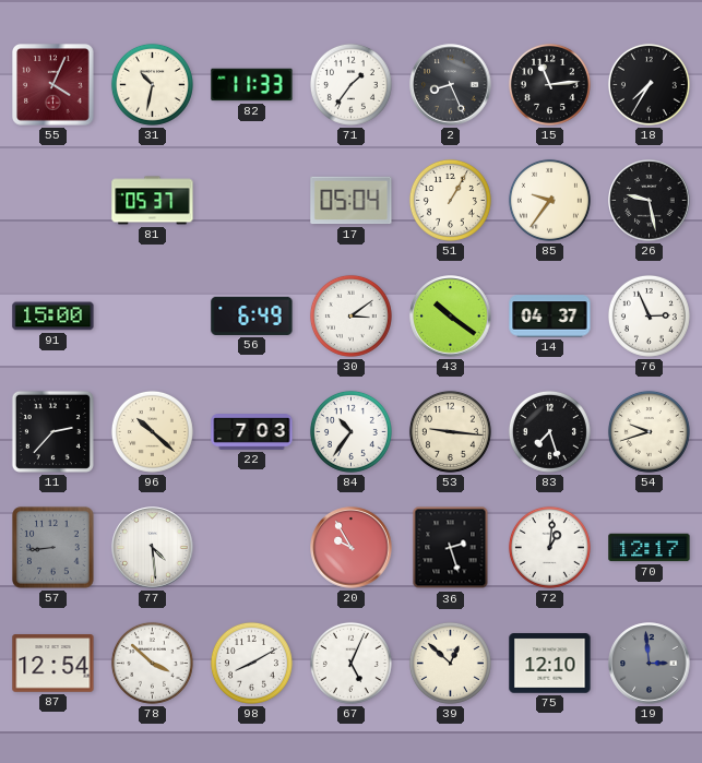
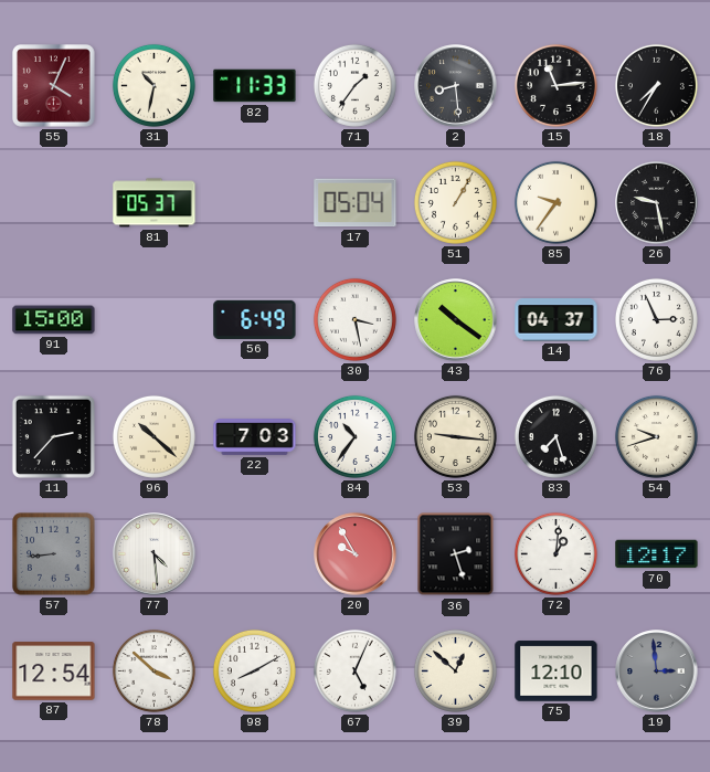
2: 8:26 -> 8:29
30: 3:09 -> 3:28
